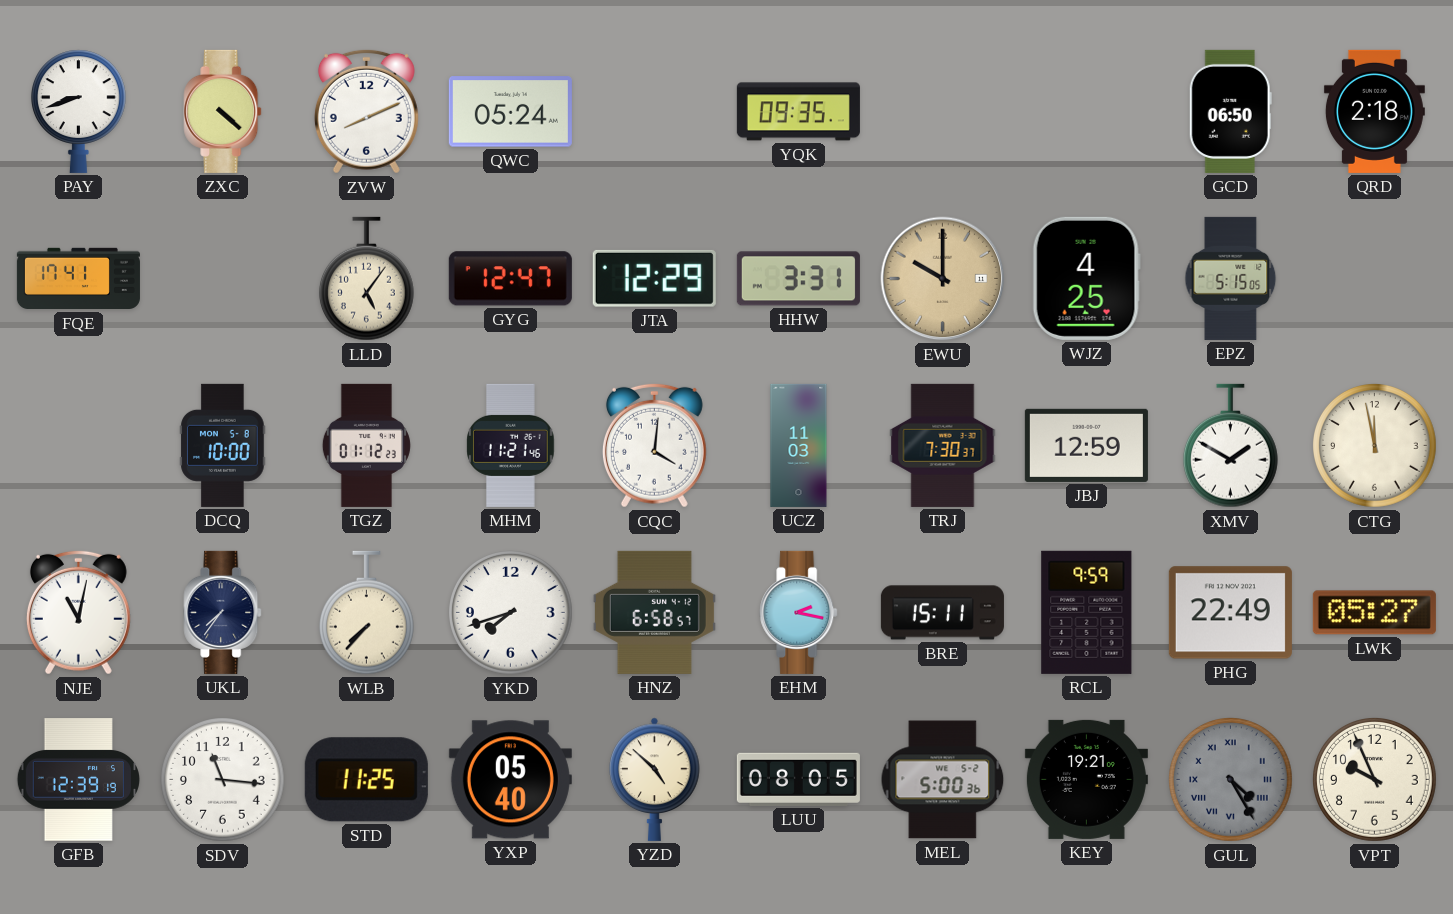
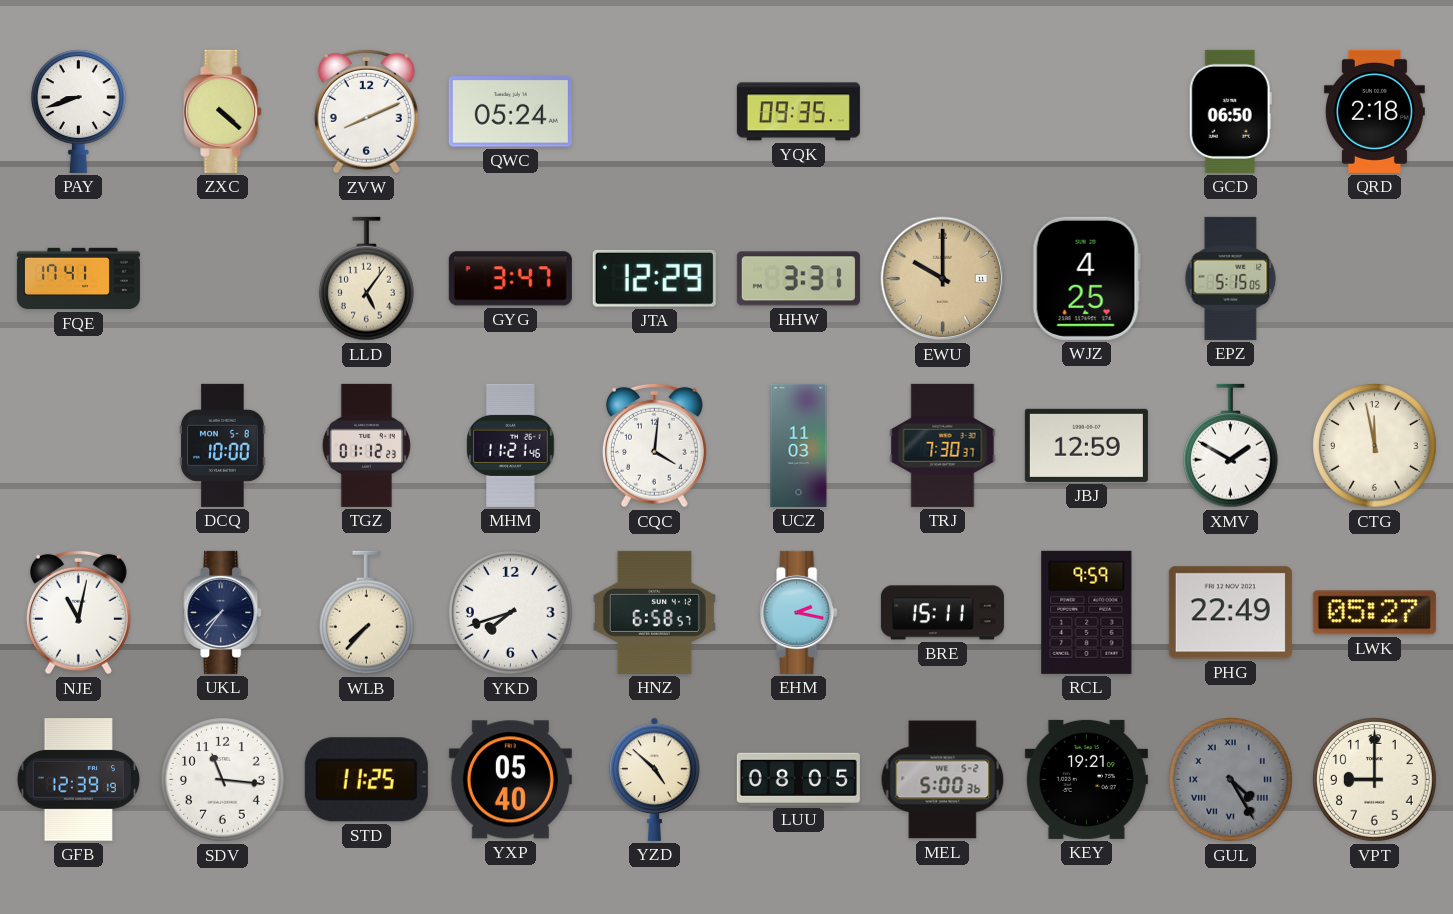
GYG: 12:47 -> 3:47
VPT: 9:56 -> 9:00
